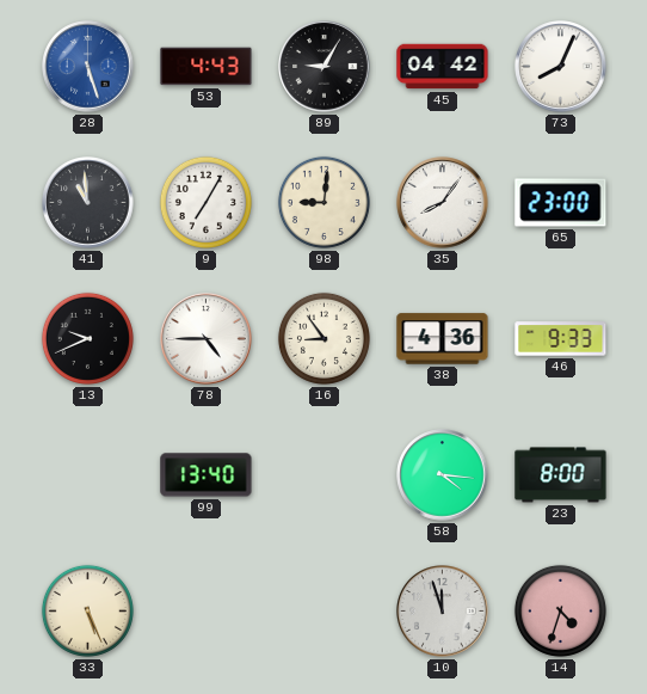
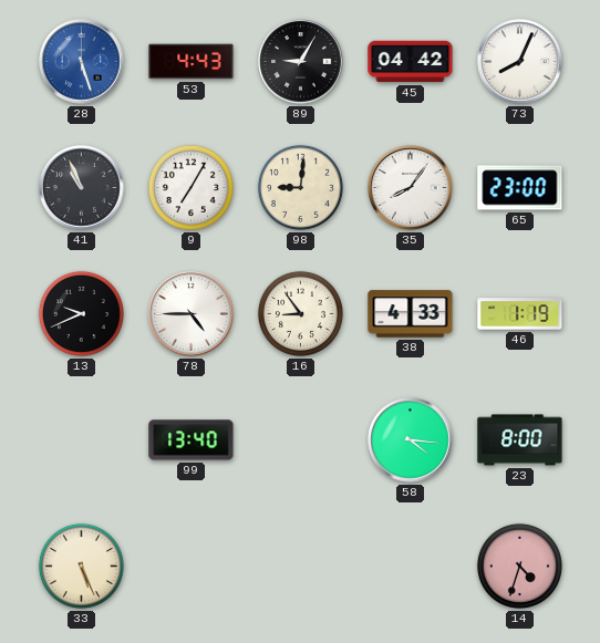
41: 10:59 -> 10:56
38: 4:36 -> 4:33
46: 9:33 -> 1:19
10: 11:57 -> none
